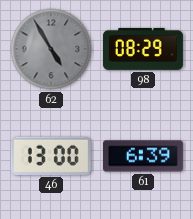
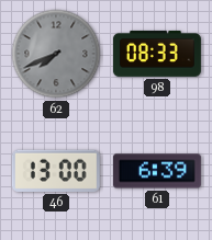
62: 4:55 -> 7:41
98: 08:29 -> 08:33
